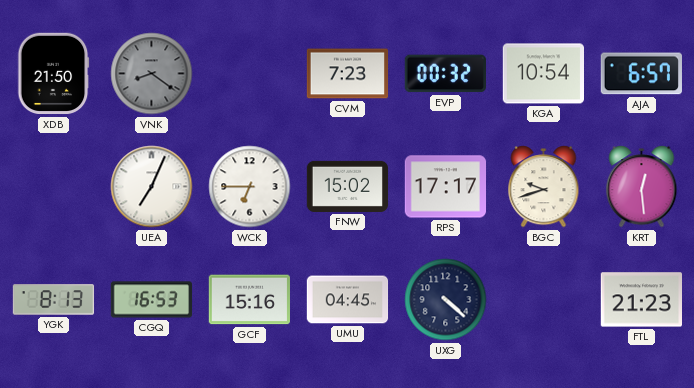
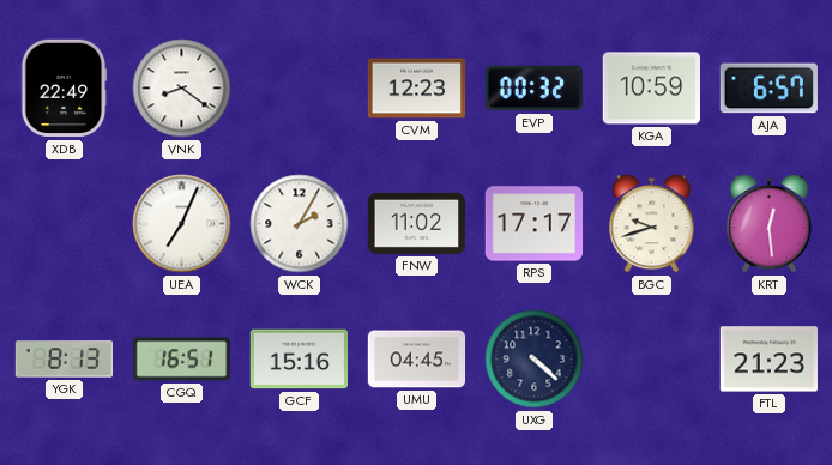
XDB: 21:50 -> 22:49
VNK dial: grey -> white
CVM: 7:23 -> 12:23
KGA: 10:54 -> 10:59
WCK: 6:45 -> 2:05
FNW: 15:02 -> 11:02
CGQ: 16:53 -> 16:51
